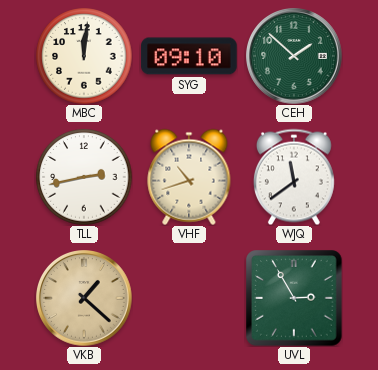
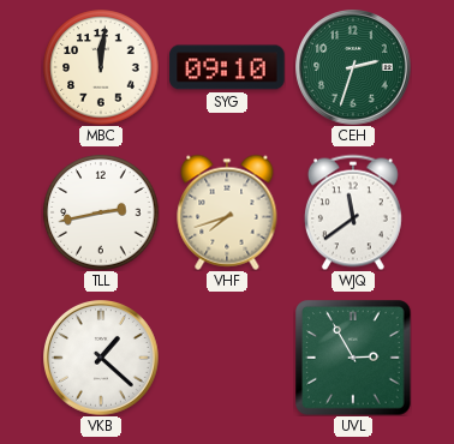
CEH: 1:52 -> 2:33
VHF: 10:42 -> 7:42
VKB dial: champagne -> white
